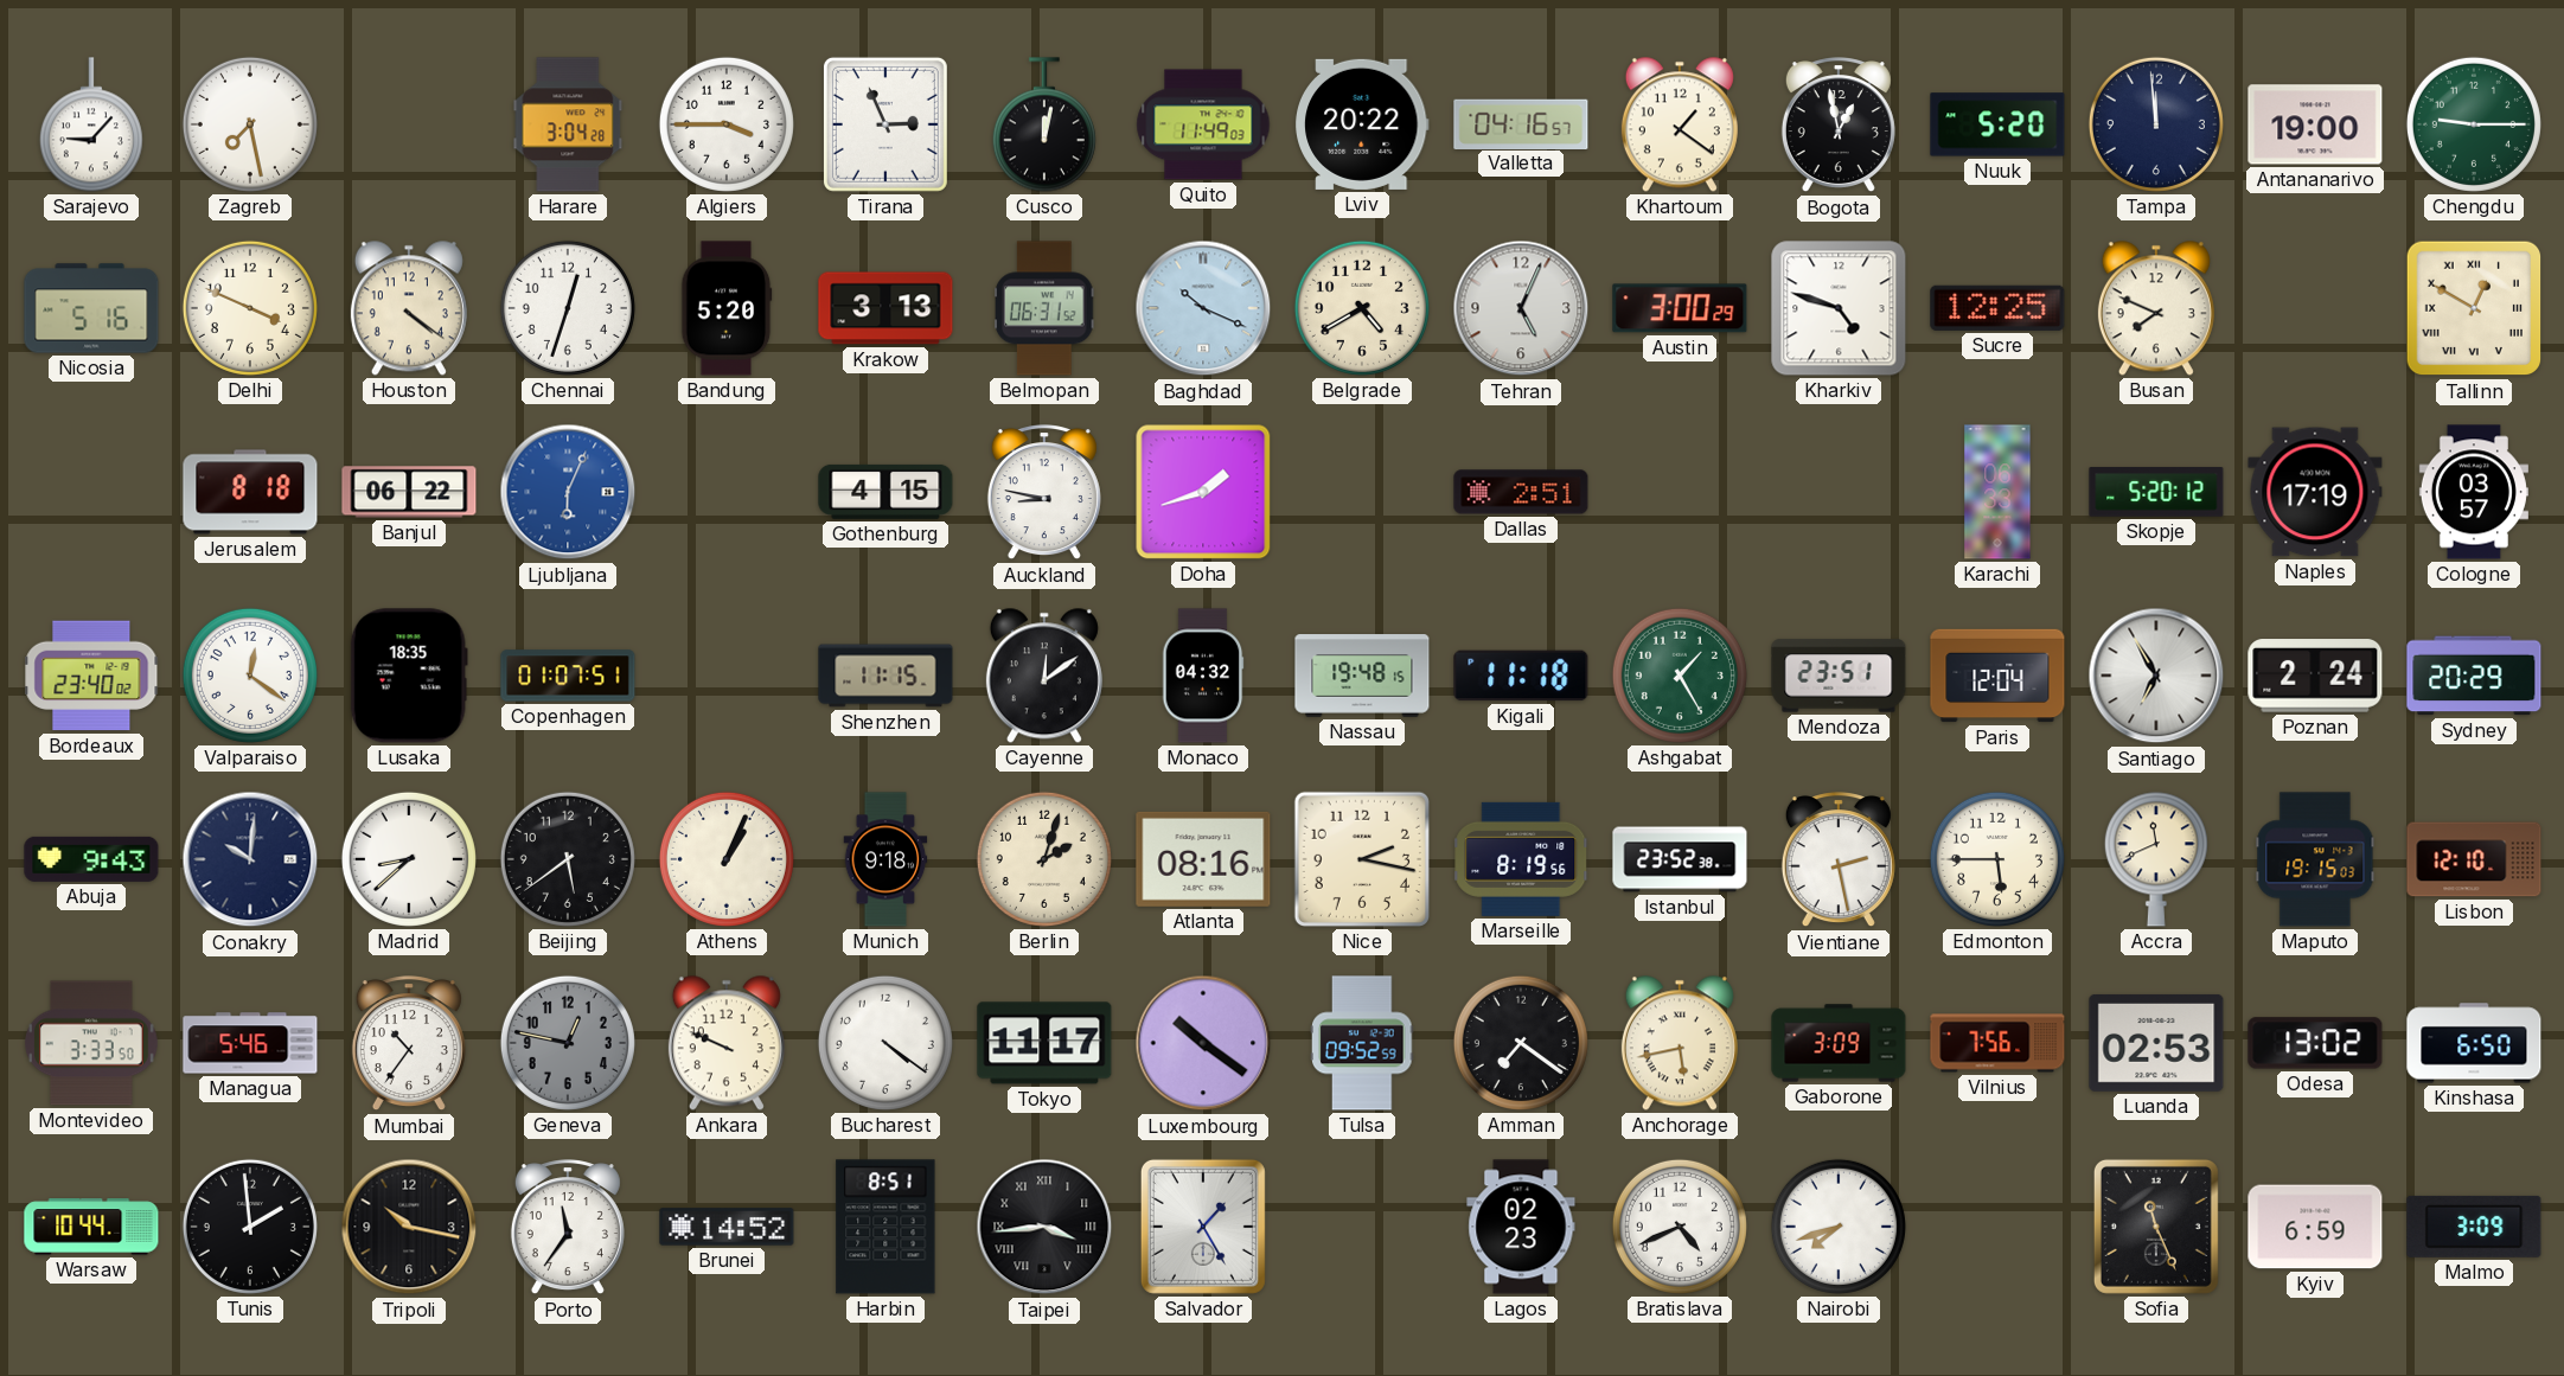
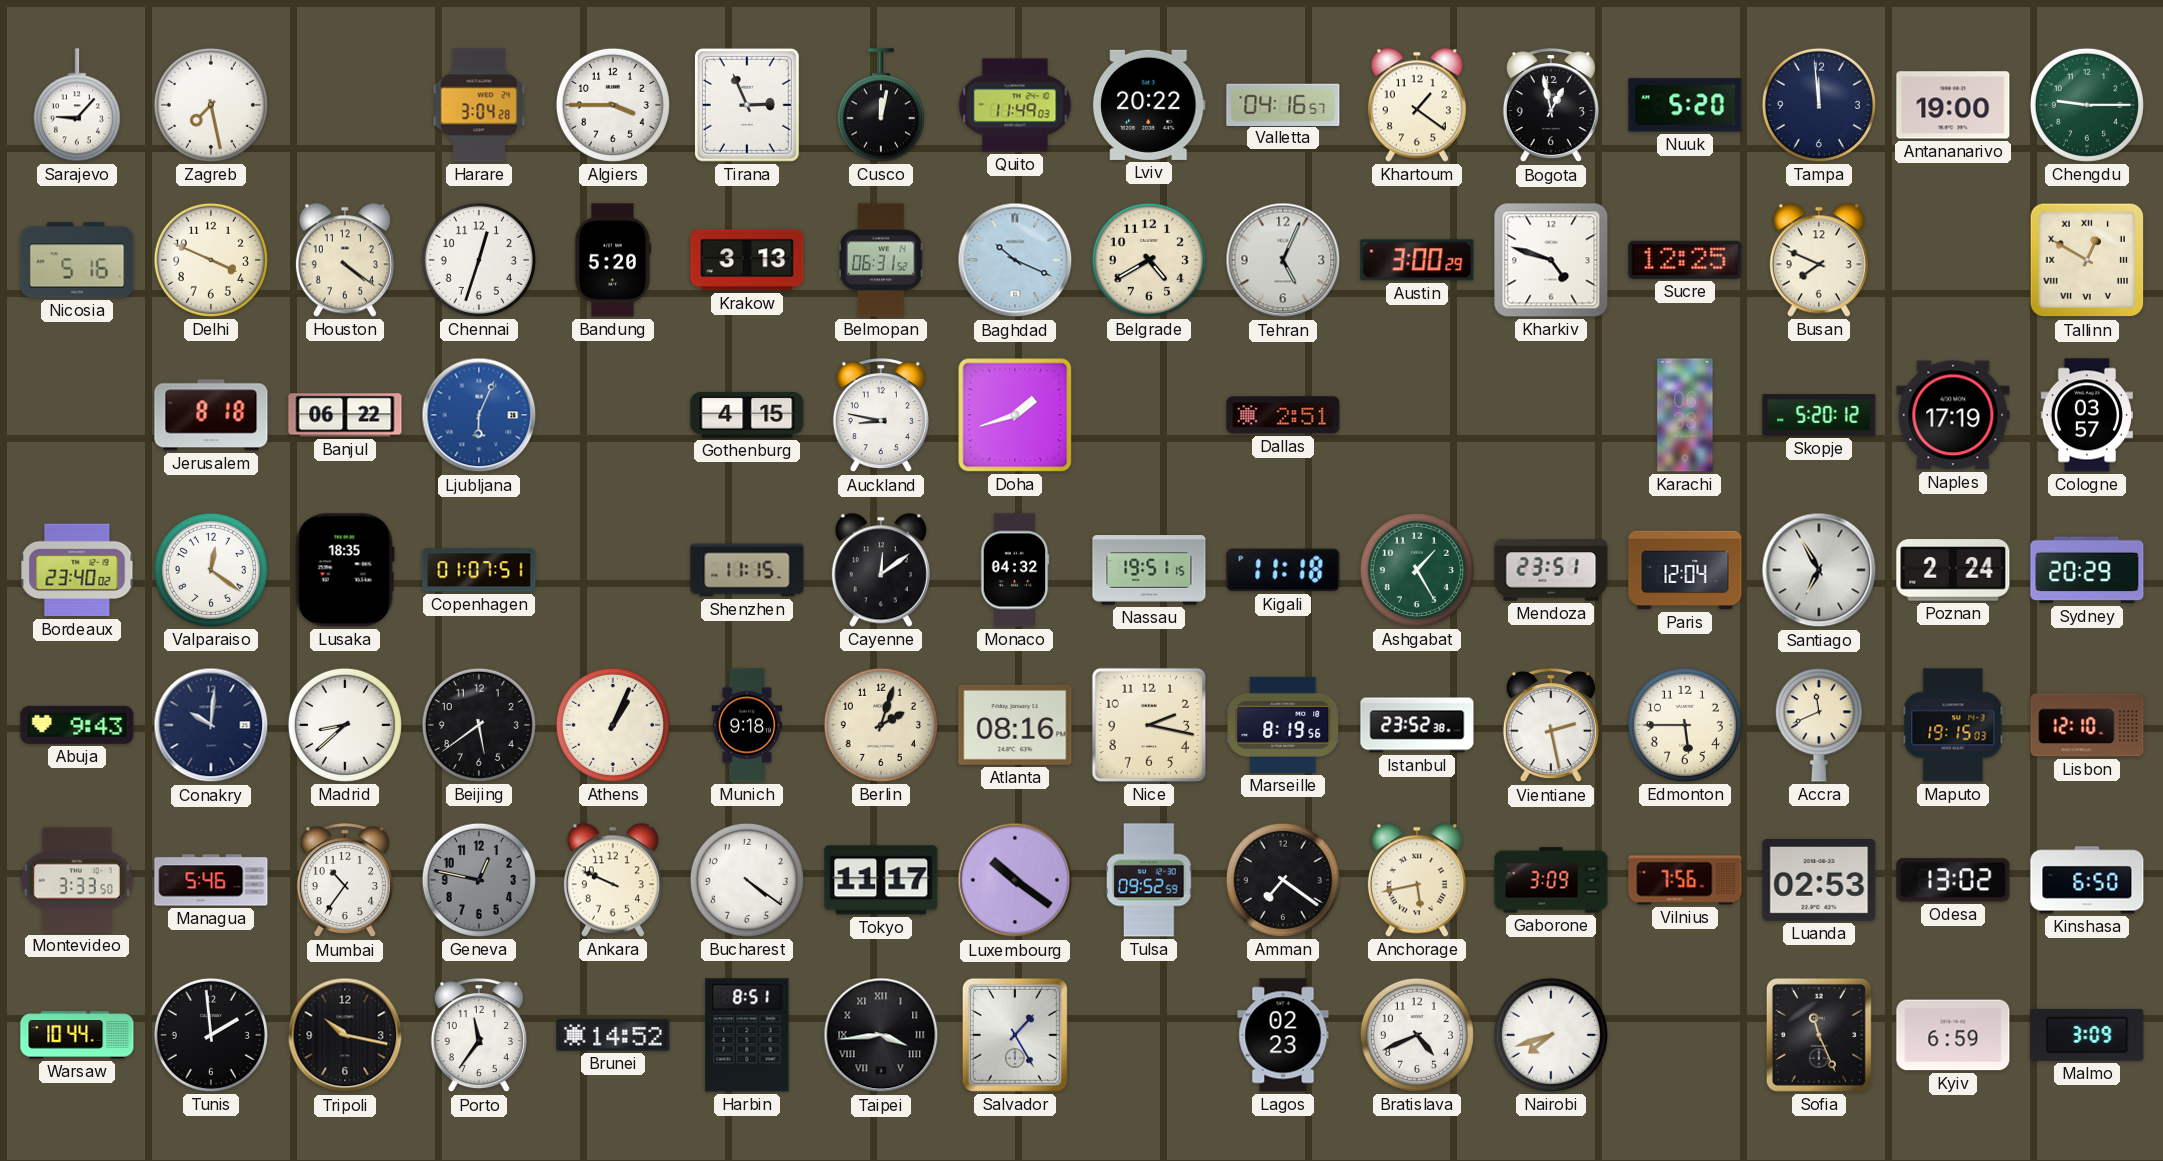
Nassau: 19:48 -> 19:51
